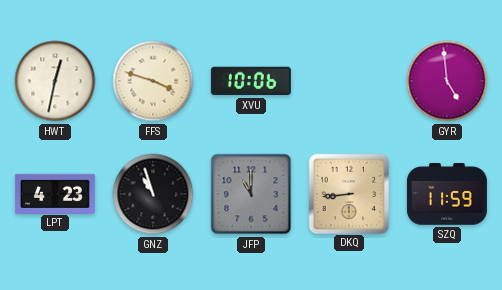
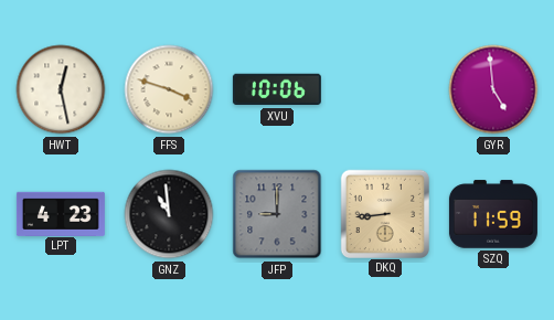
HWT: 12:32 -> 12:28
GNZ: 10:57 -> 10:59
JFP: 11:00 -> 9:00
